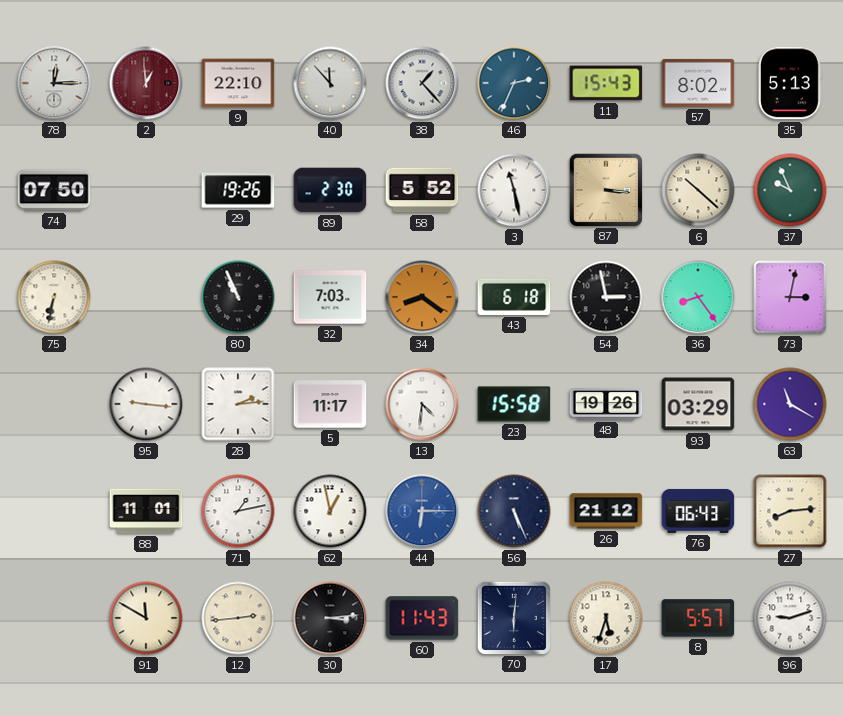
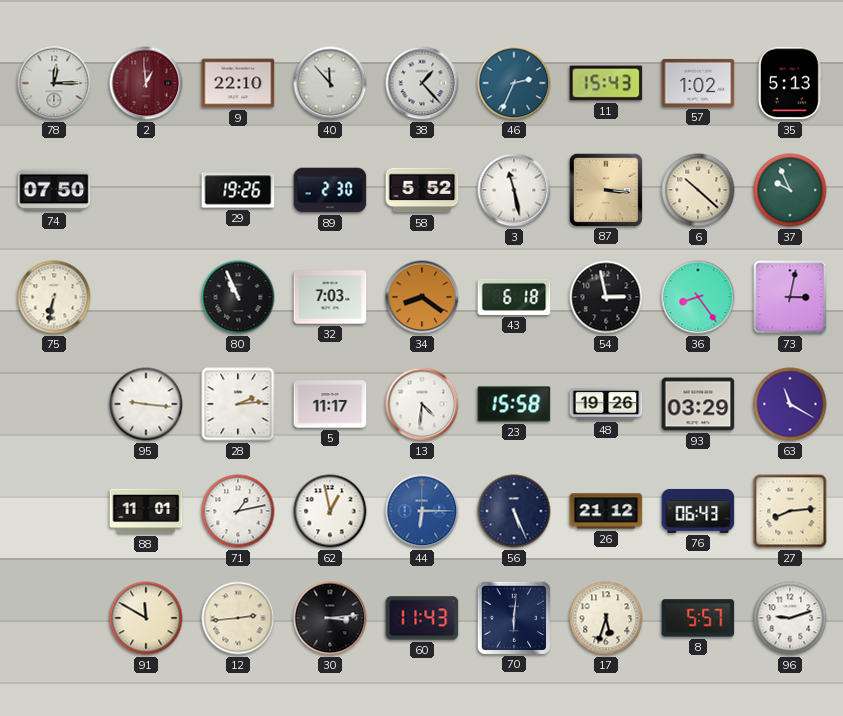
57: 8:02 -> 1:02
